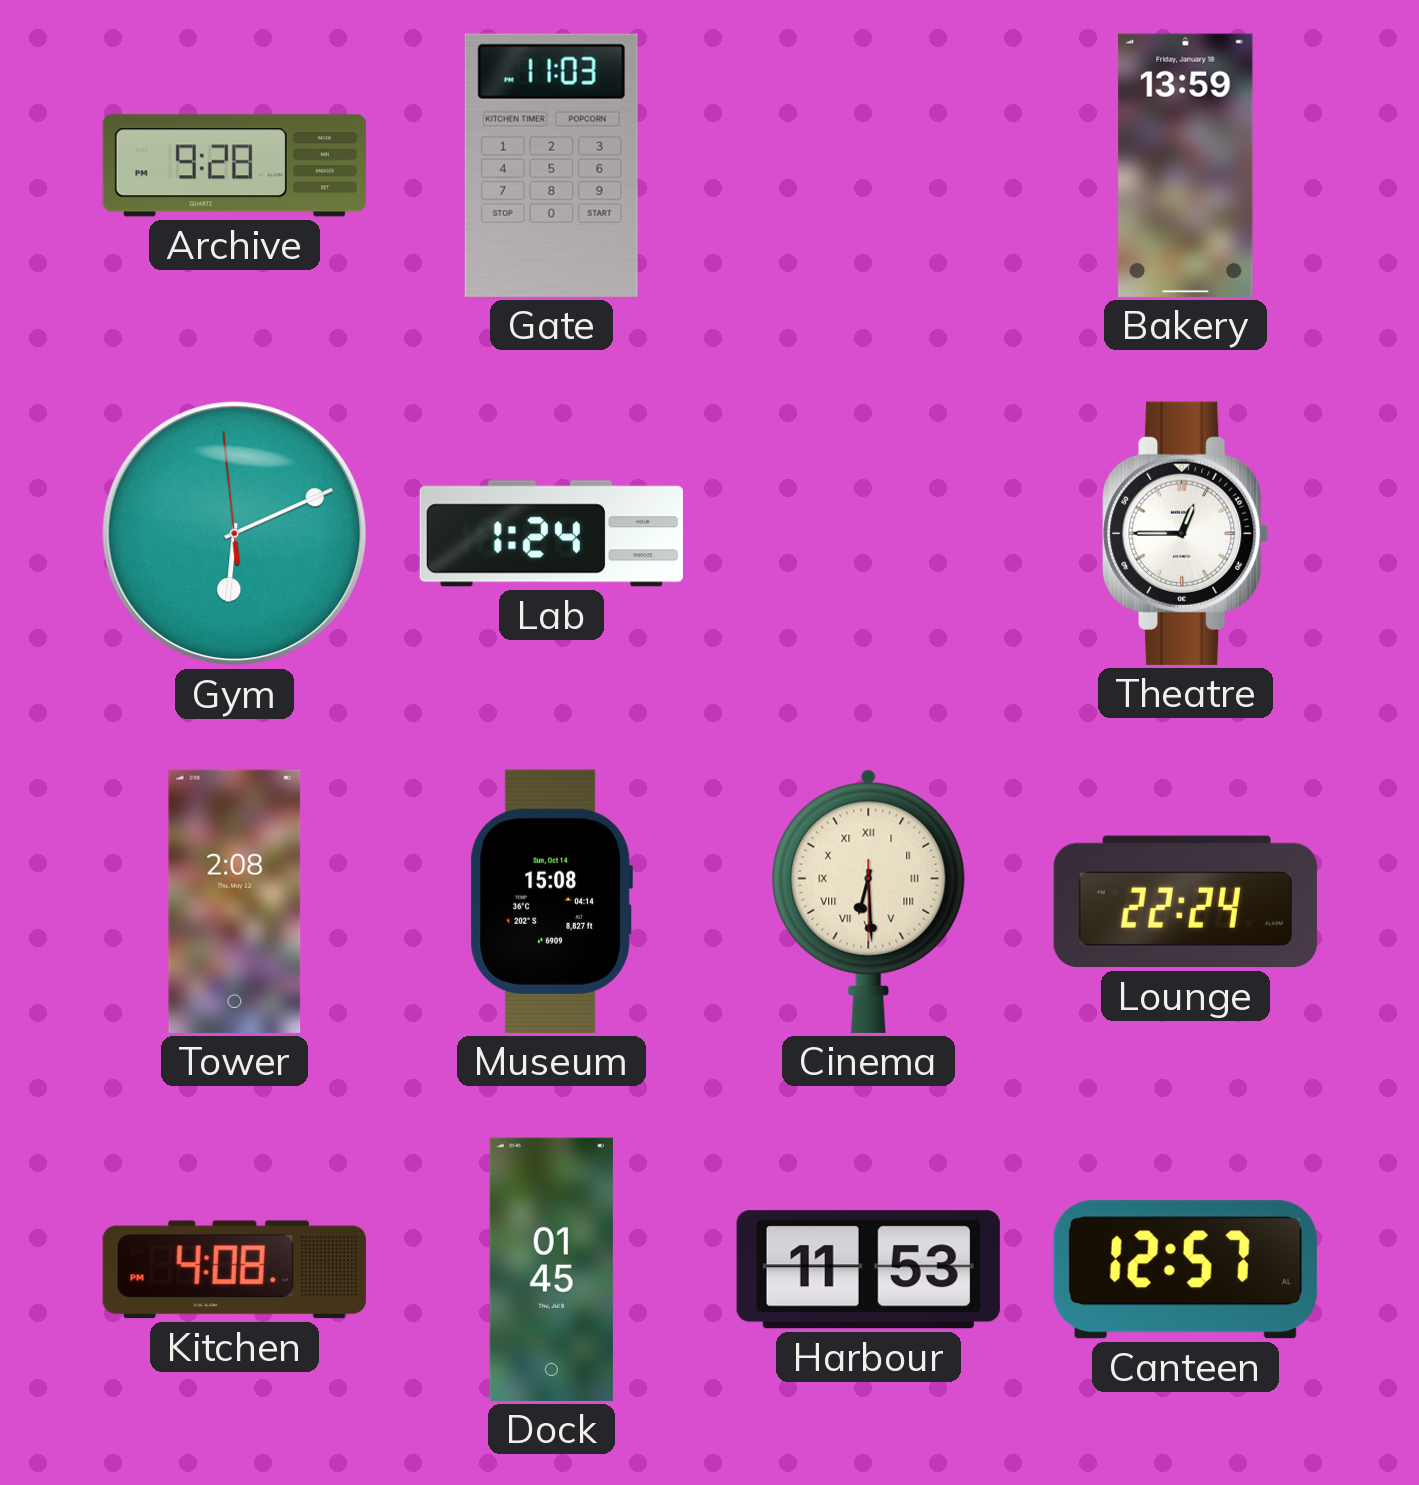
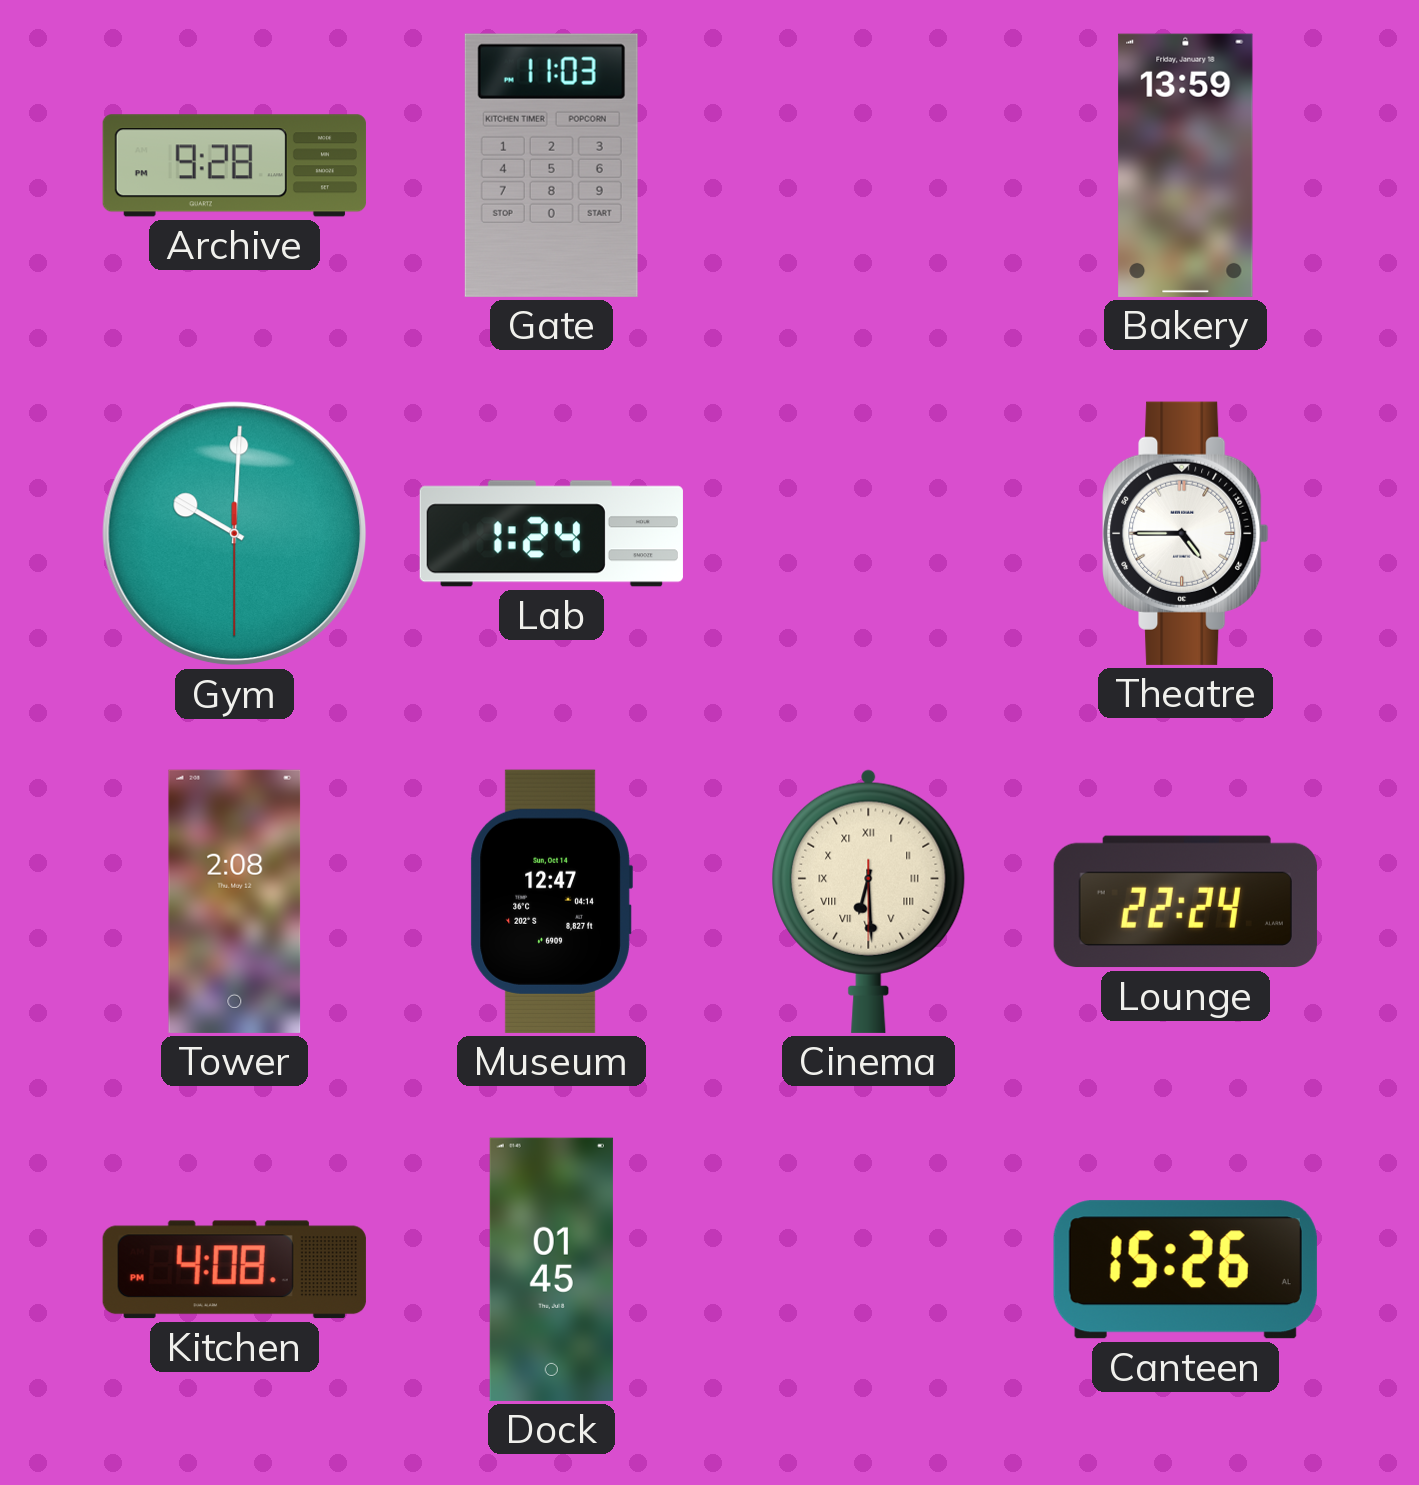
Gym: 6:10 -> 10:00
Theatre: 12:45 -> 4:45
Museum: 15:08 -> 12:47
Harbour: 11:53 -> none
Canteen: 12:57 -> 15:26
